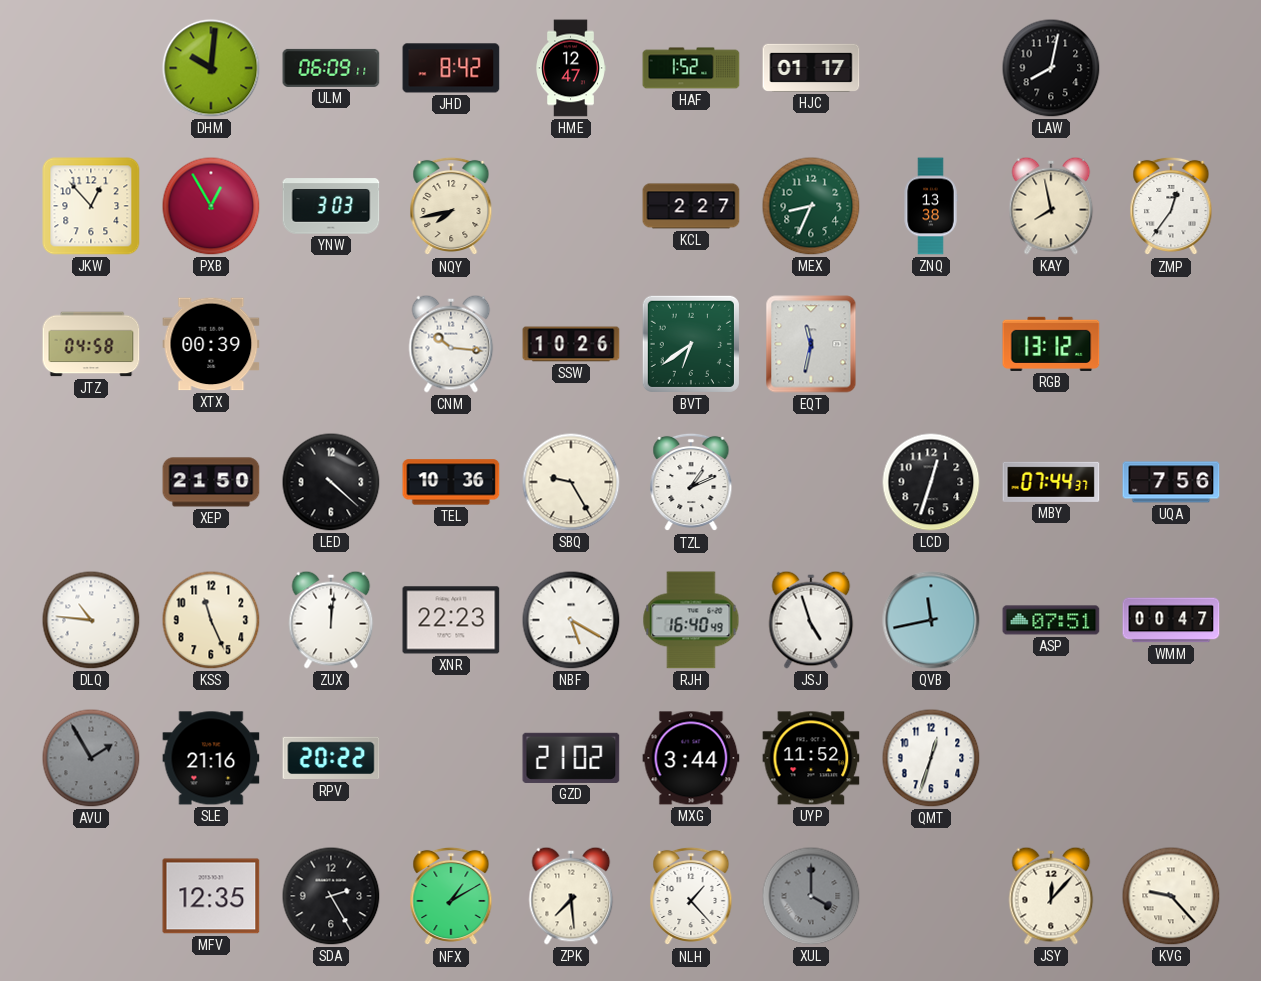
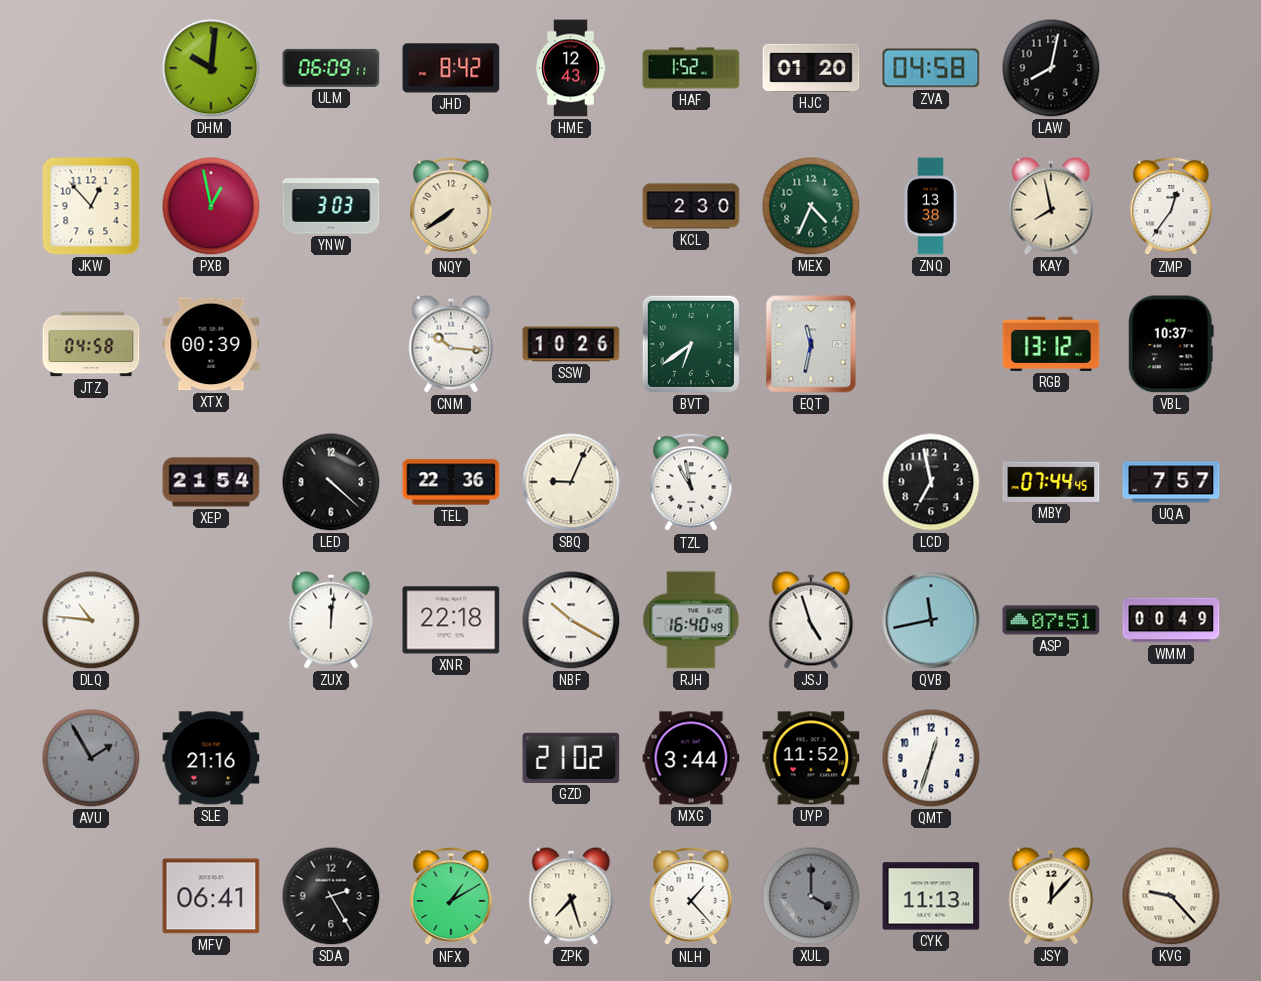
HME: 12:47 -> 12:43
HJC: 01:17 -> 01:20
ZVA: none -> 04:58
PXB: 12:55 -> 12:58
NQY: 7:43 -> 7:39
KCL: 2:27 -> 2:30
MEX: 8:34 -> 4:34
VBL: none -> 10:37
XEP: 21:50 -> 21:54
TEL: 10:36 -> 22:36
SBQ: 9:25 -> 9:04
TZL: 1:11 -> 10:58
LCD: 12:33 -> 6:58
MBY: 07:44:37 -> 07:44:45
UQA: 7:56 -> 7:57
KSS: 11:26 -> none
XNR: 22:23 -> 22:18
NBF: 5:20 -> 10:20
WMM: 00:47 -> 00:49
RPV: 20:22 -> none
MFV: 12:35 -> 06:41
ZPK: 7:29 -> 7:27
CYK: none -> 11:13
